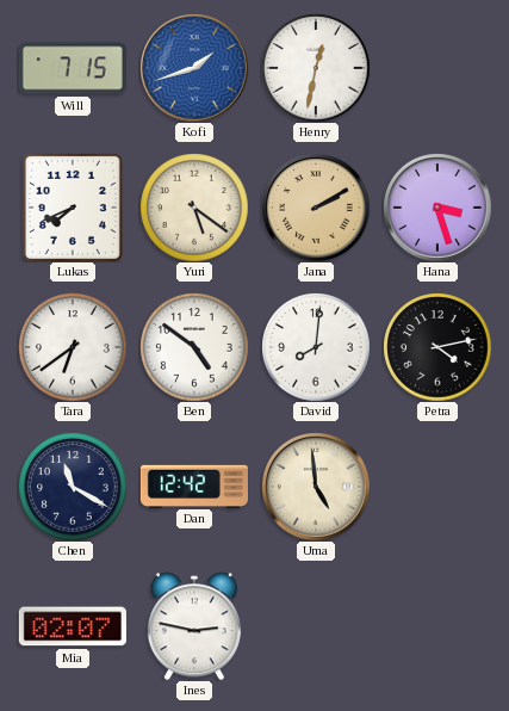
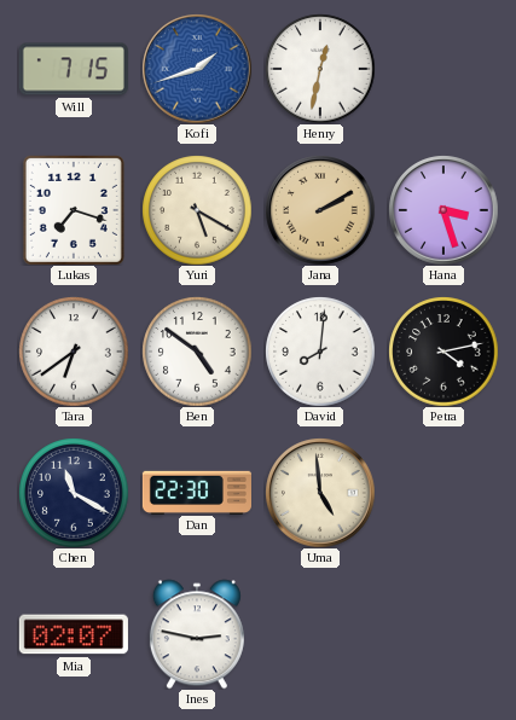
Lukas: 7:41 -> 7:18
Yuri: 5:21 -> 5:20
Dan: 12:42 -> 22:30
